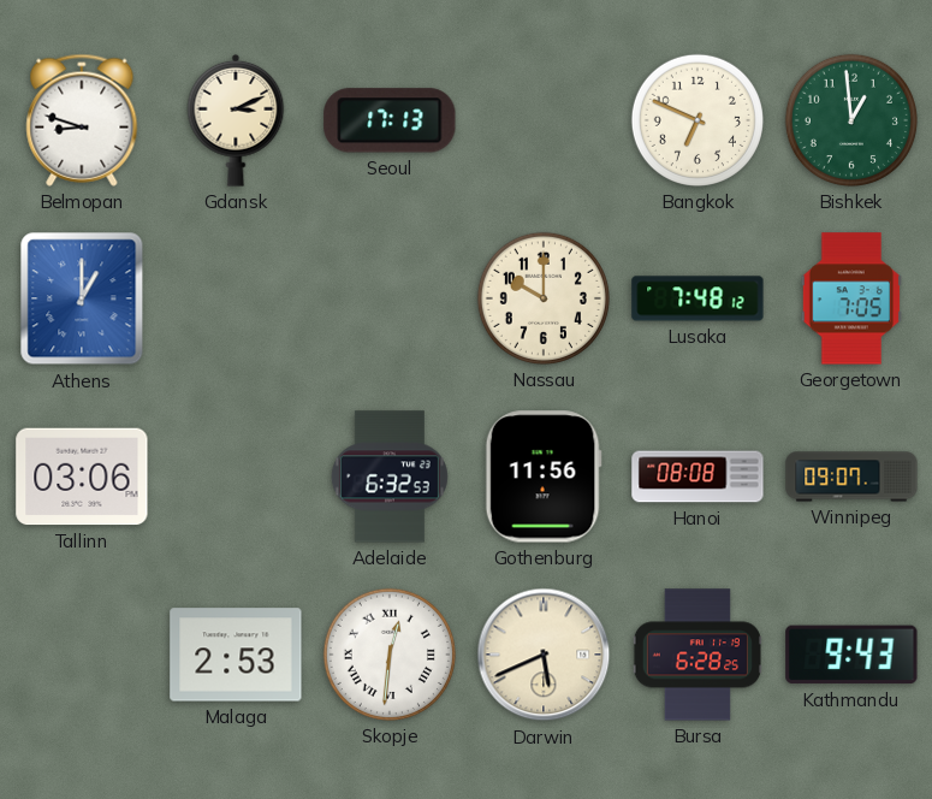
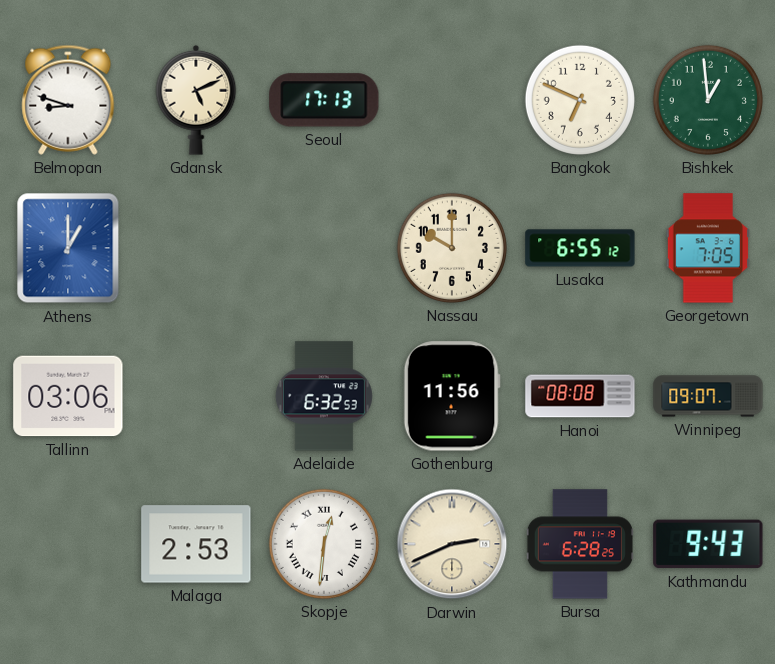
Gdansk: 3:11 -> 5:11
Lusaka: 7:48 -> 6:55
Darwin: 5:41 -> 2:41
